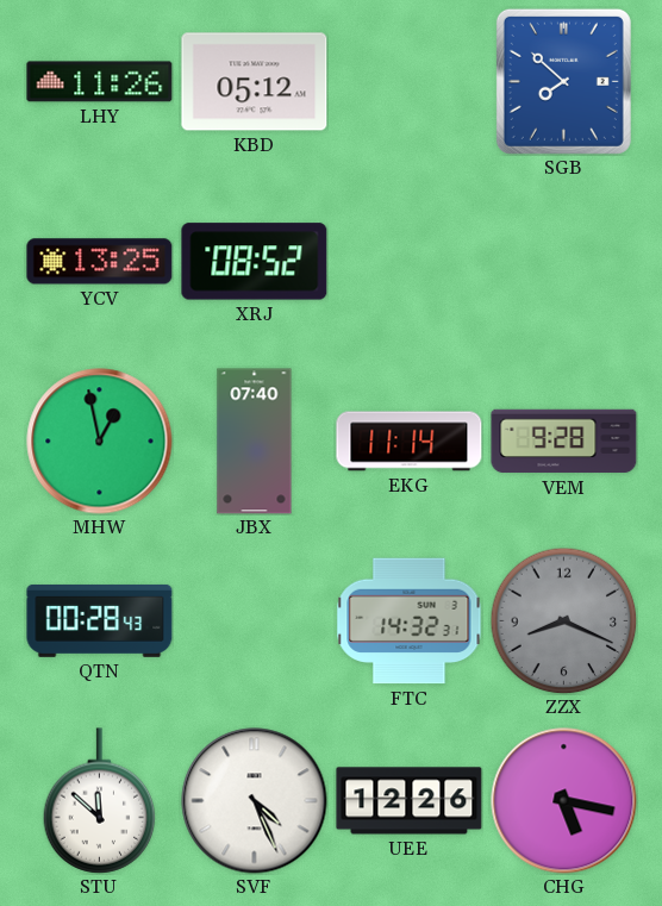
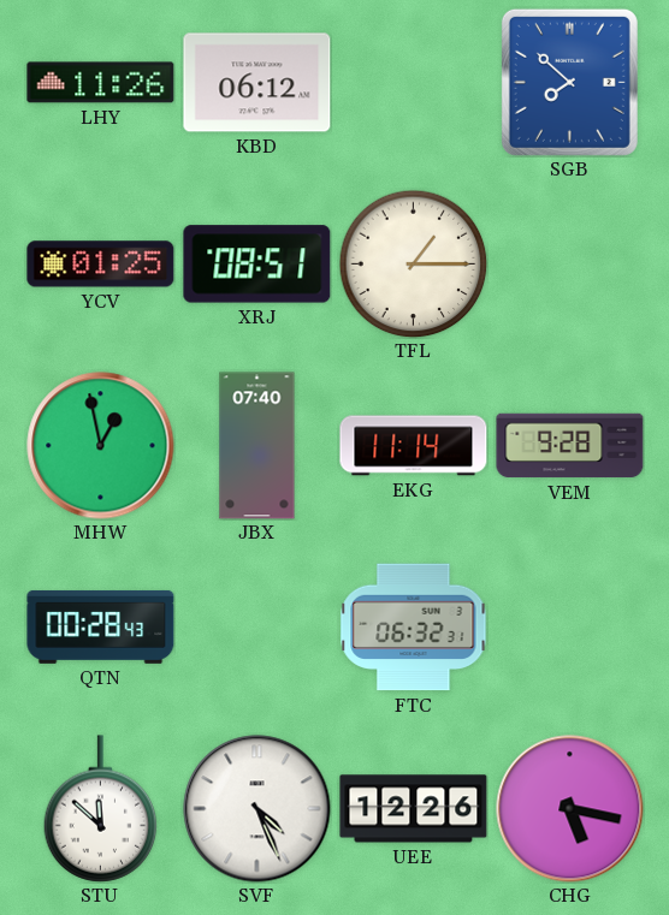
KBD: 05:12 -> 06:12
YCV: 13:25 -> 01:25
XRJ: 08:52 -> 08:51
TFL: none -> 1:15
FTC: 14:32 -> 06:32
ZZX: 8:19 -> none
